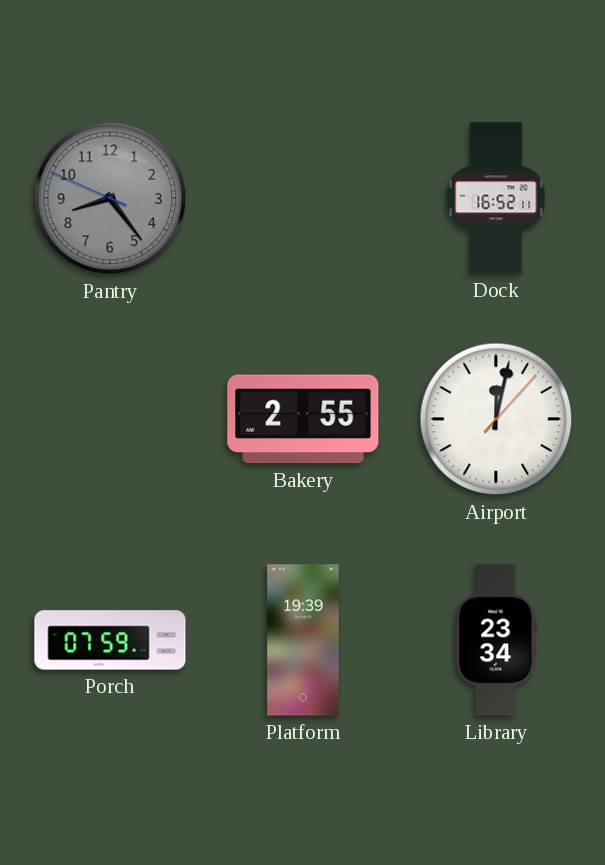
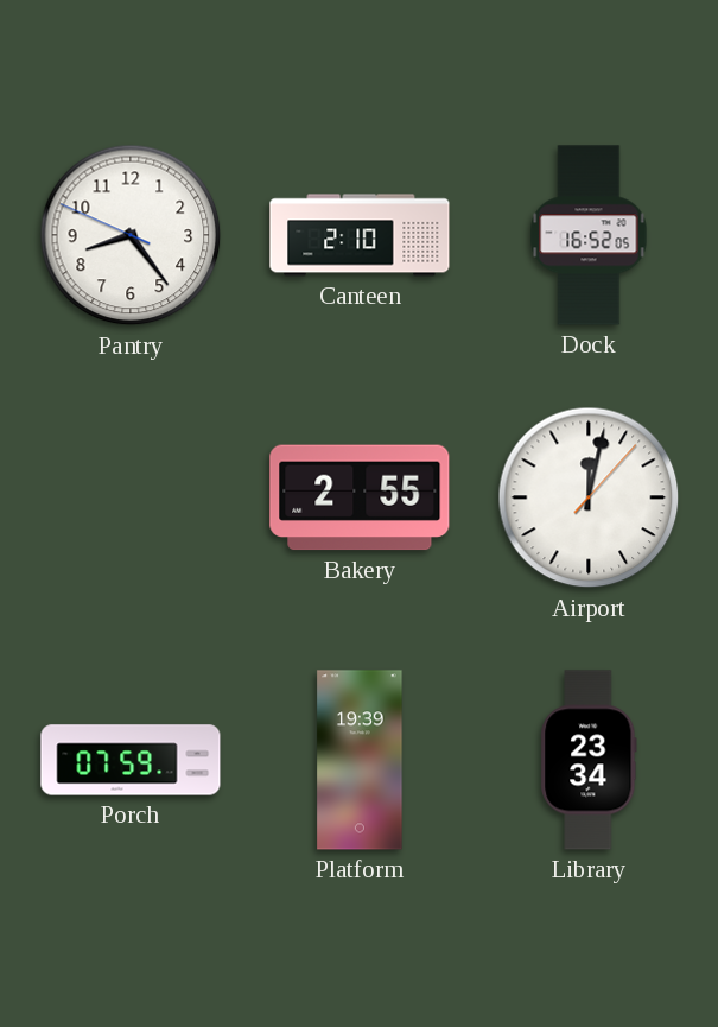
Pantry dial: grey -> white
Canteen: none -> 2:10
Dock: 16:52:11 -> 16:52:05
